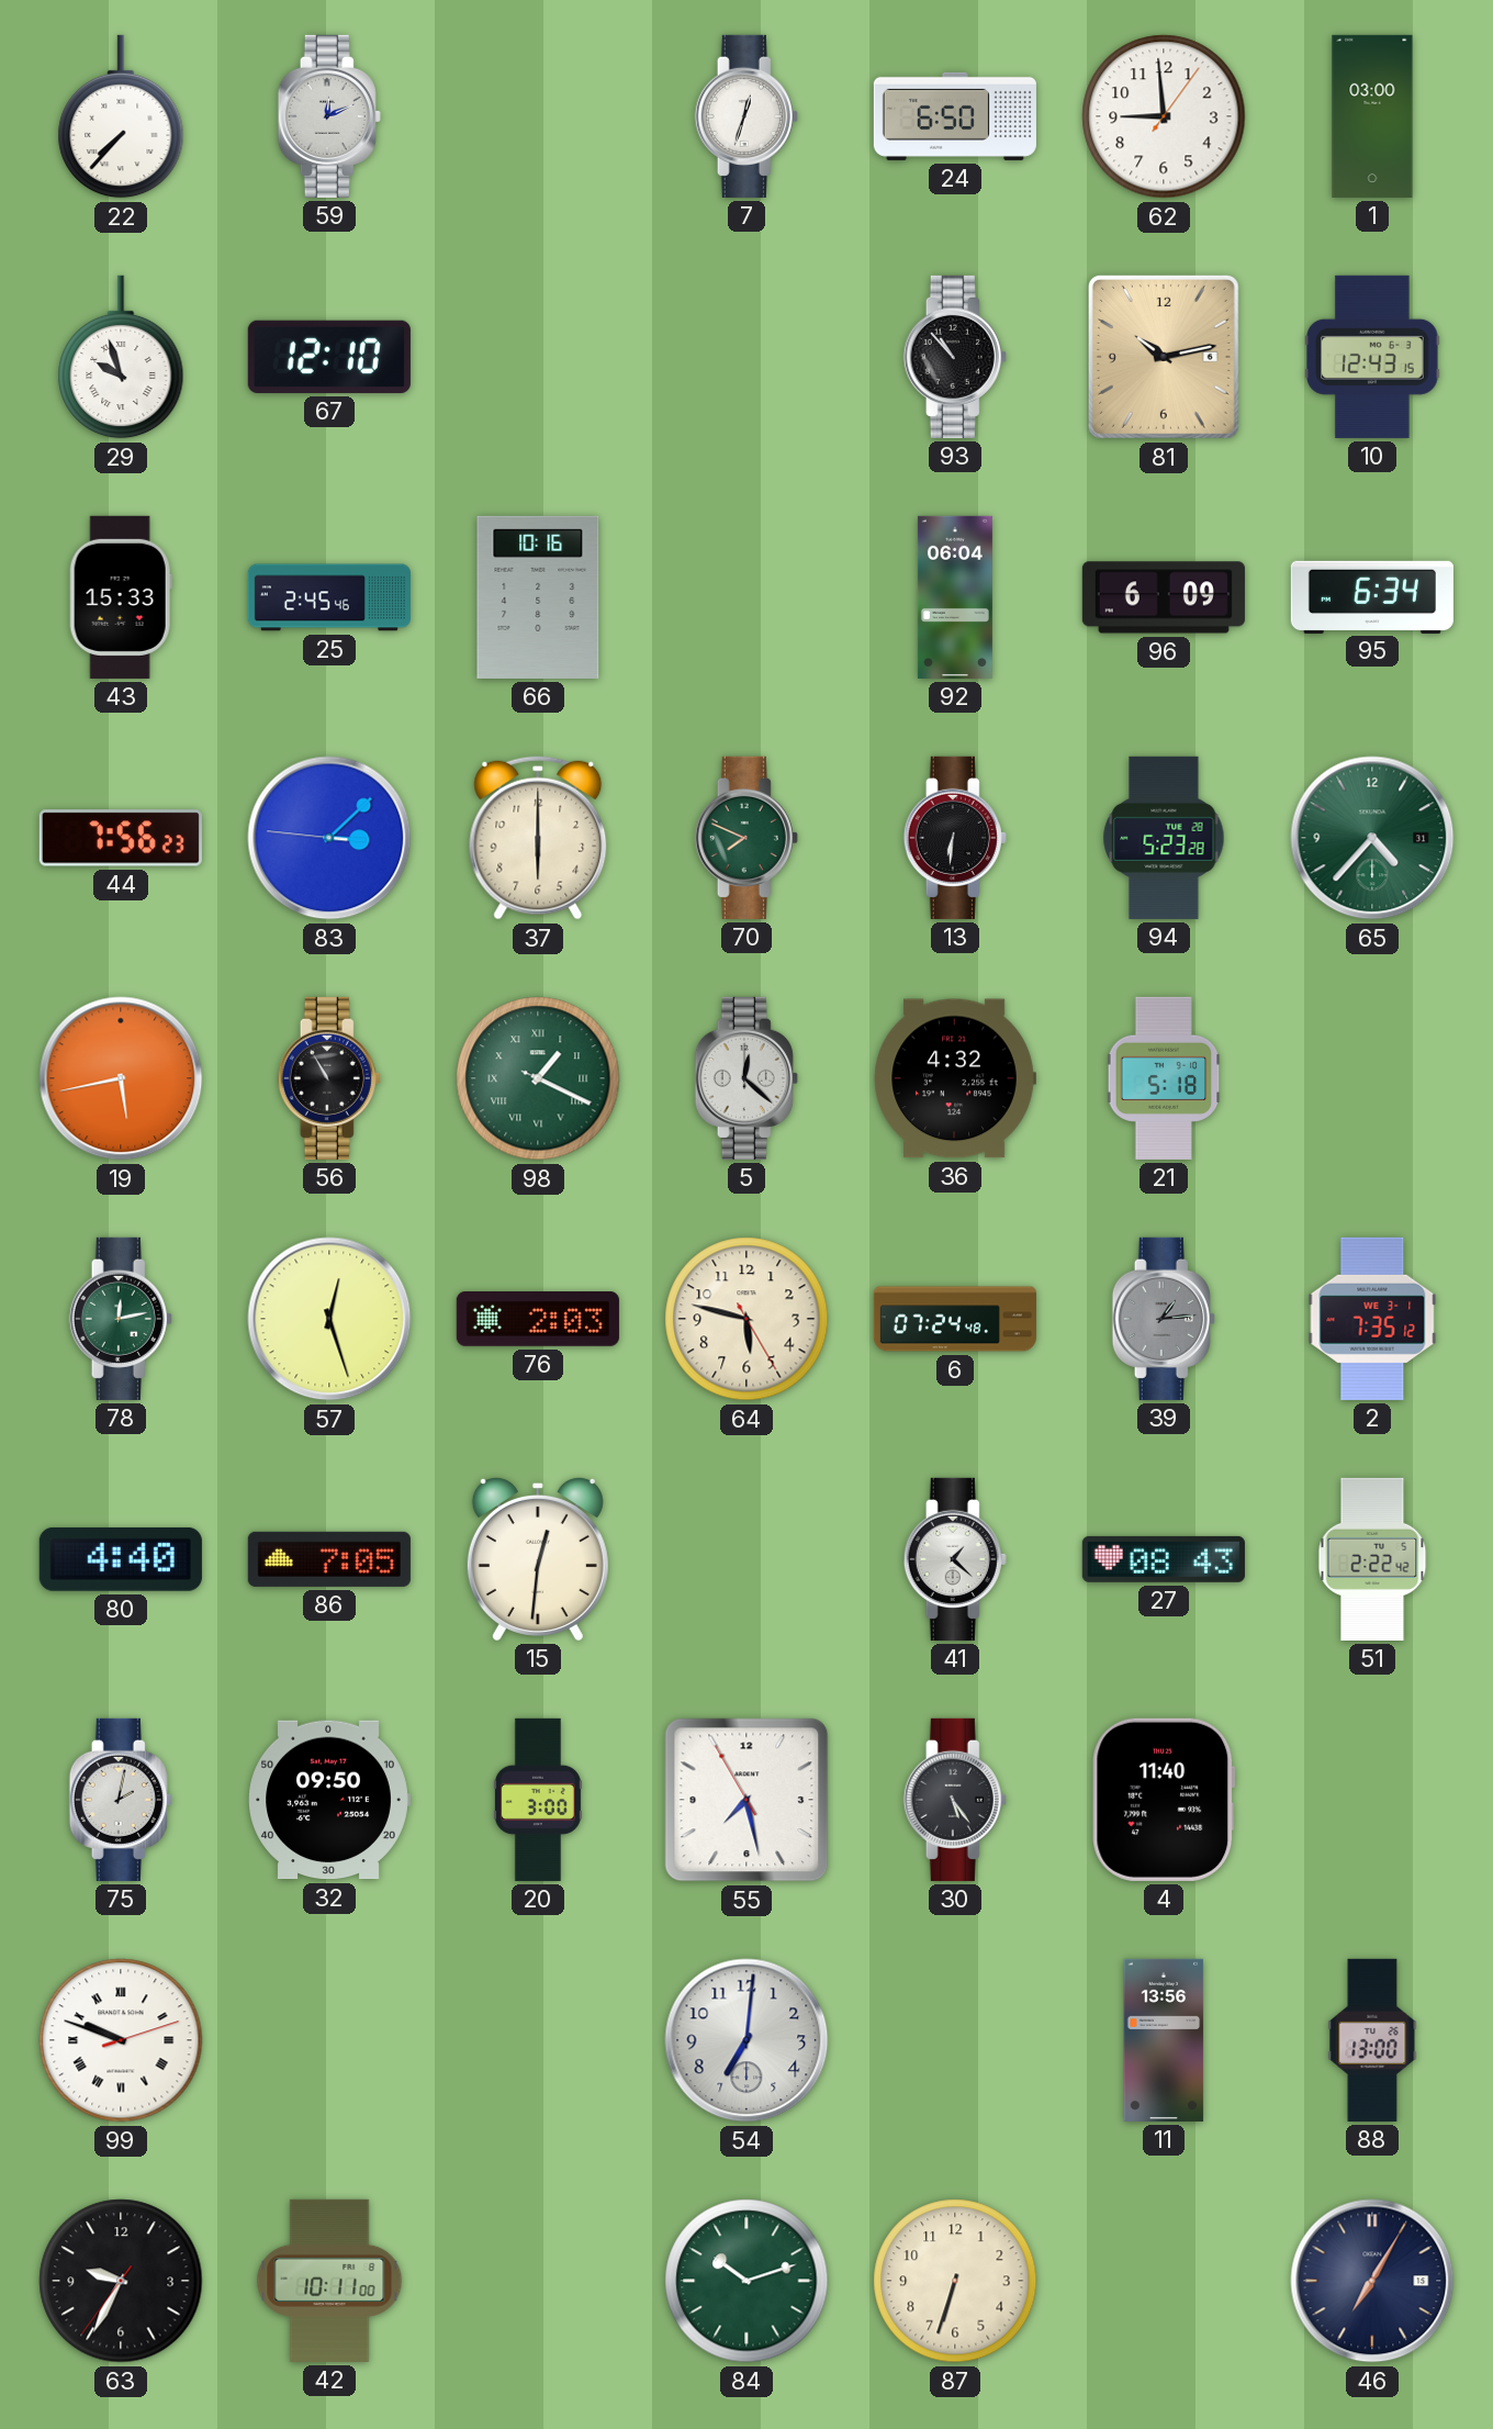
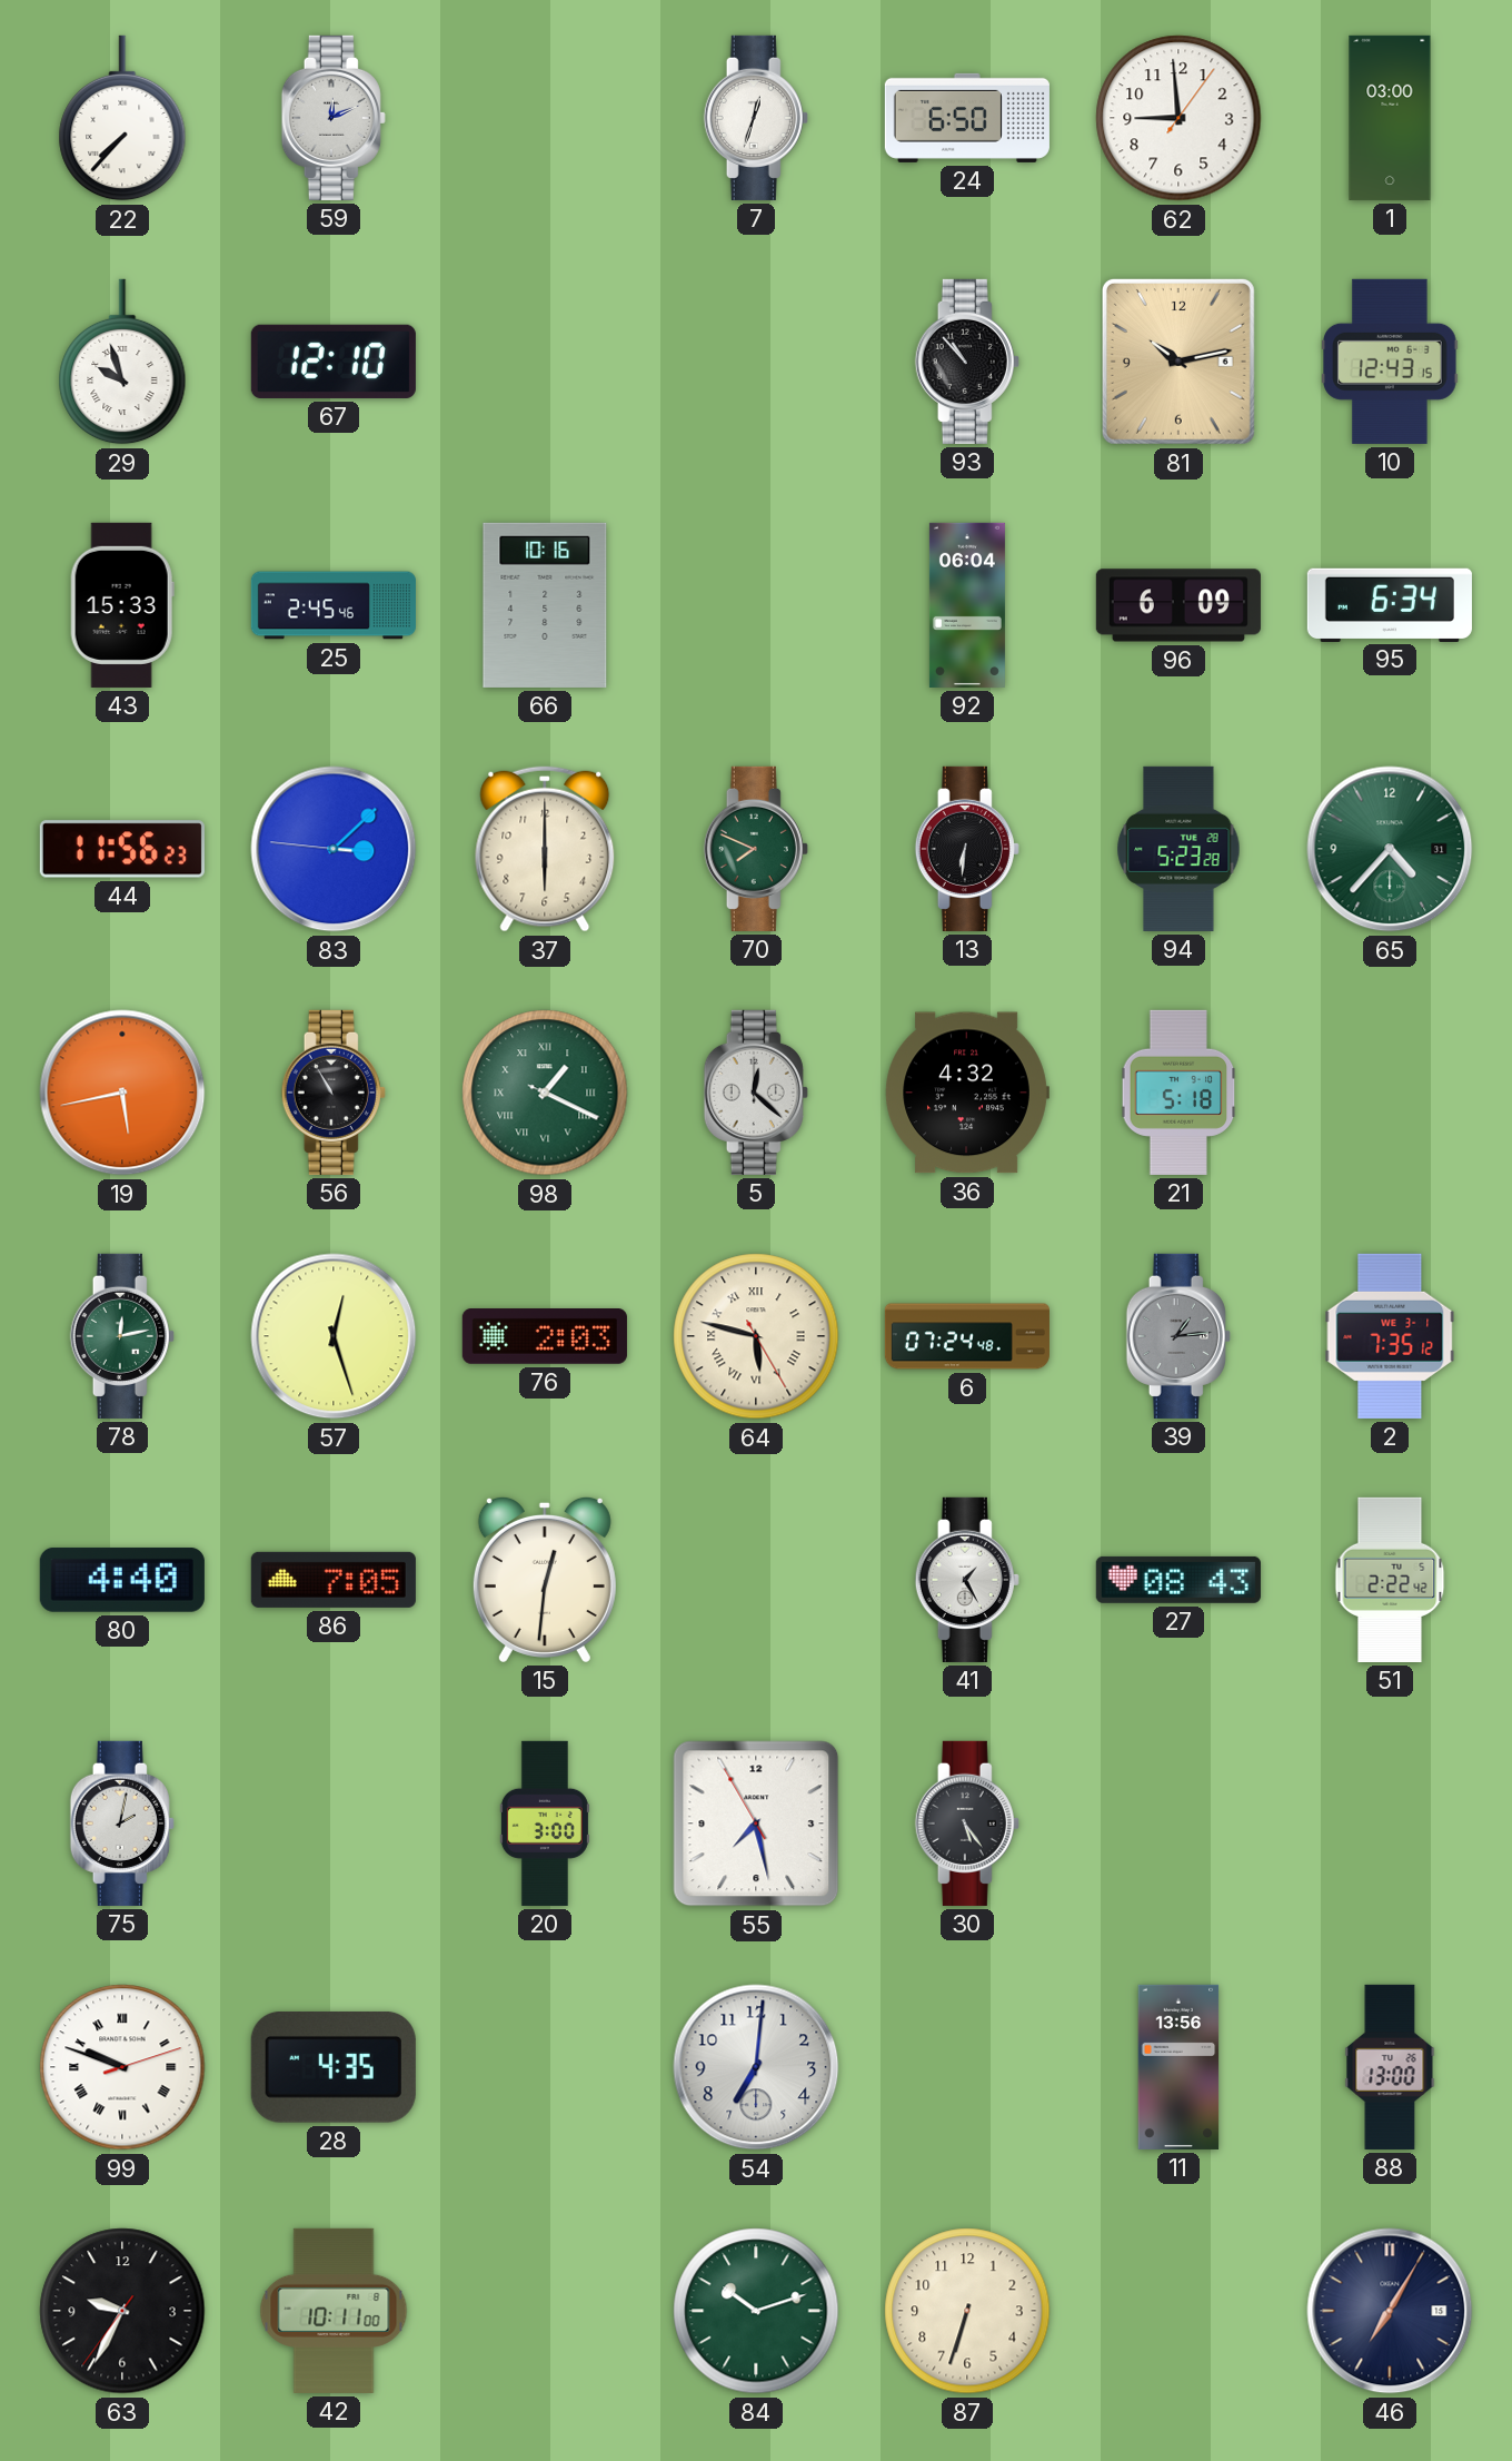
44: 7:56 -> 11:56
64 numerals: Arabic -> Roman
41: 1:22 -> 1:25
32: 09:50 -> none
4: 11:40 -> none
28: none -> 4:35
